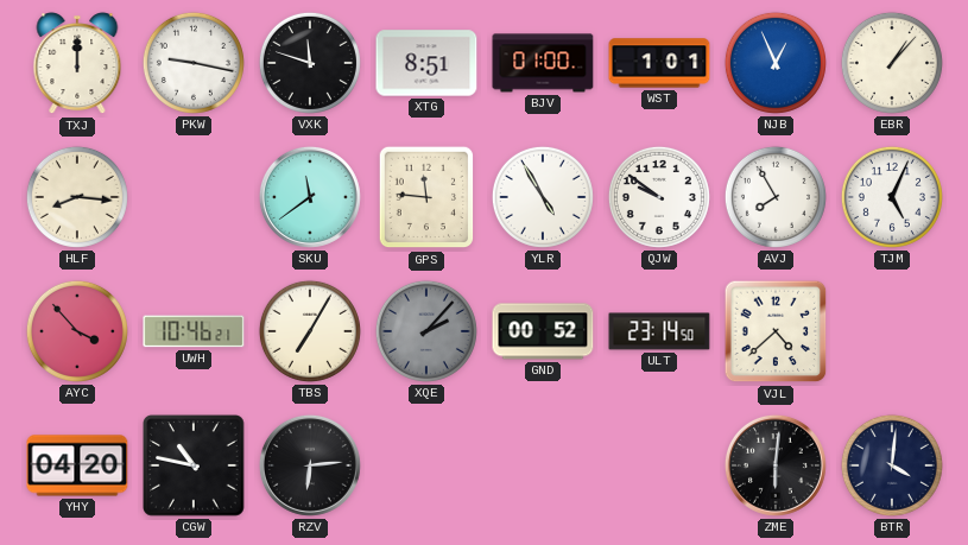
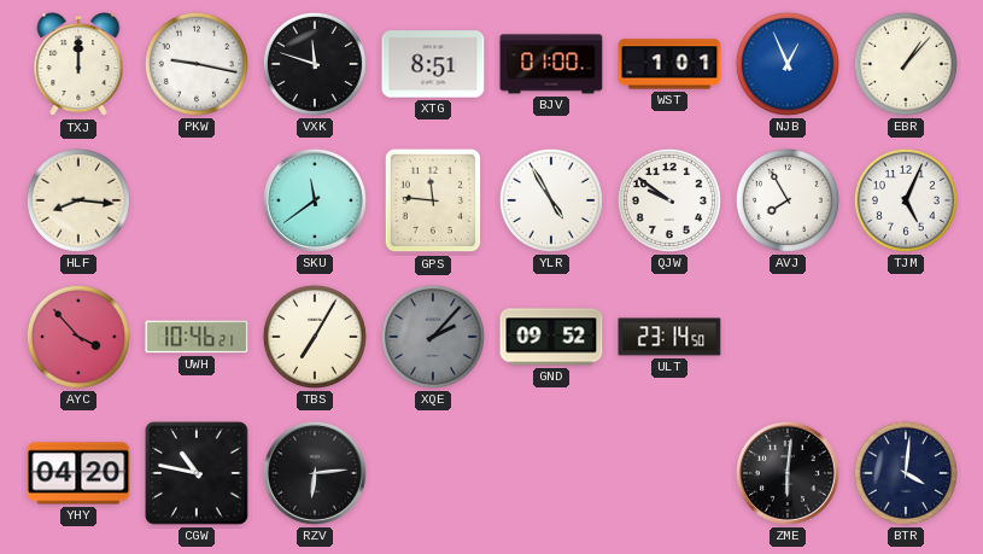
GND: 00:52 -> 09:52
VJL: 4:38 -> none
